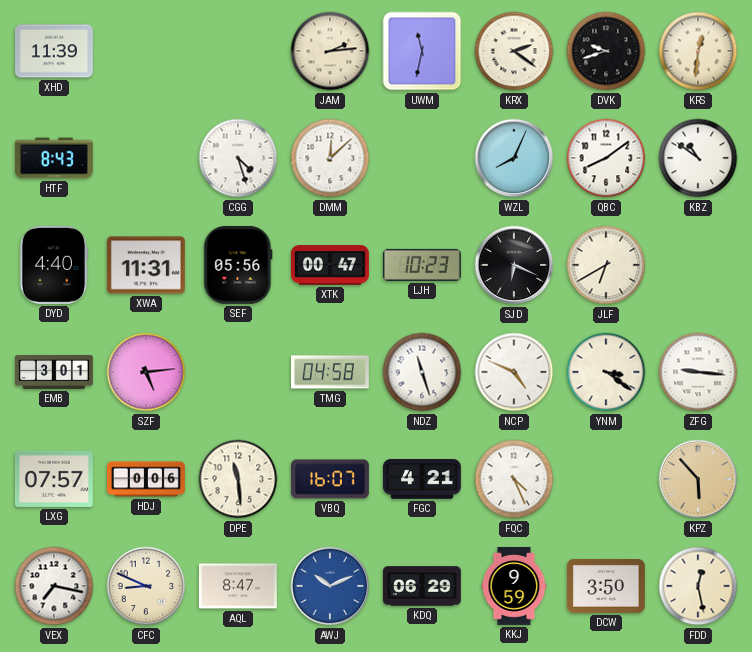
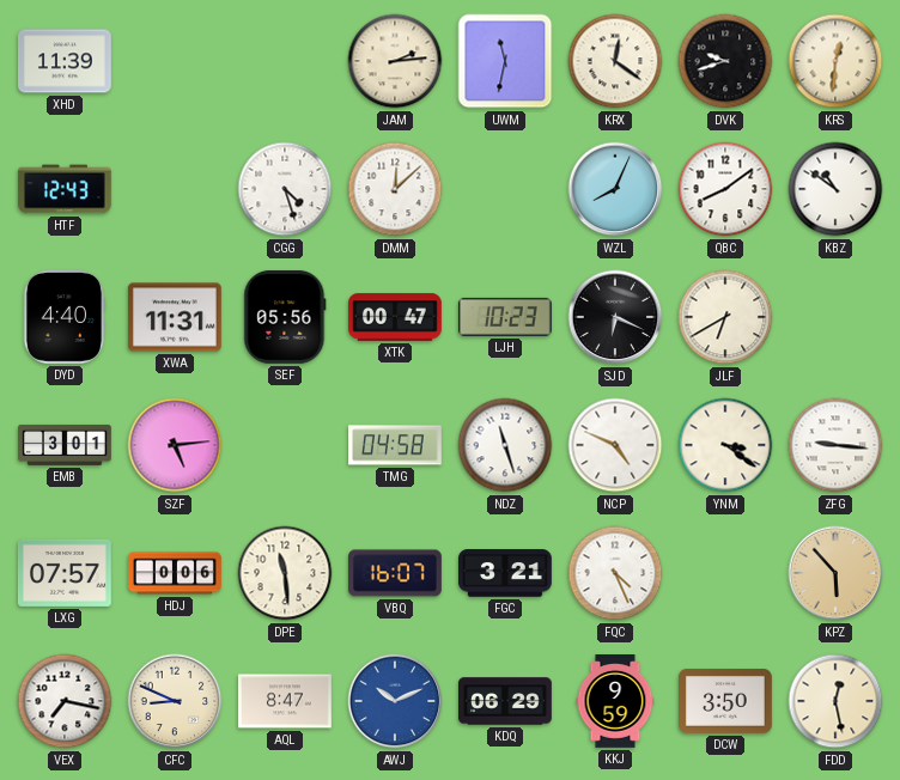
KRX: 2:21 -> 12:21
HTF: 8:43 -> 12:43
FGC: 4:21 -> 3:21
